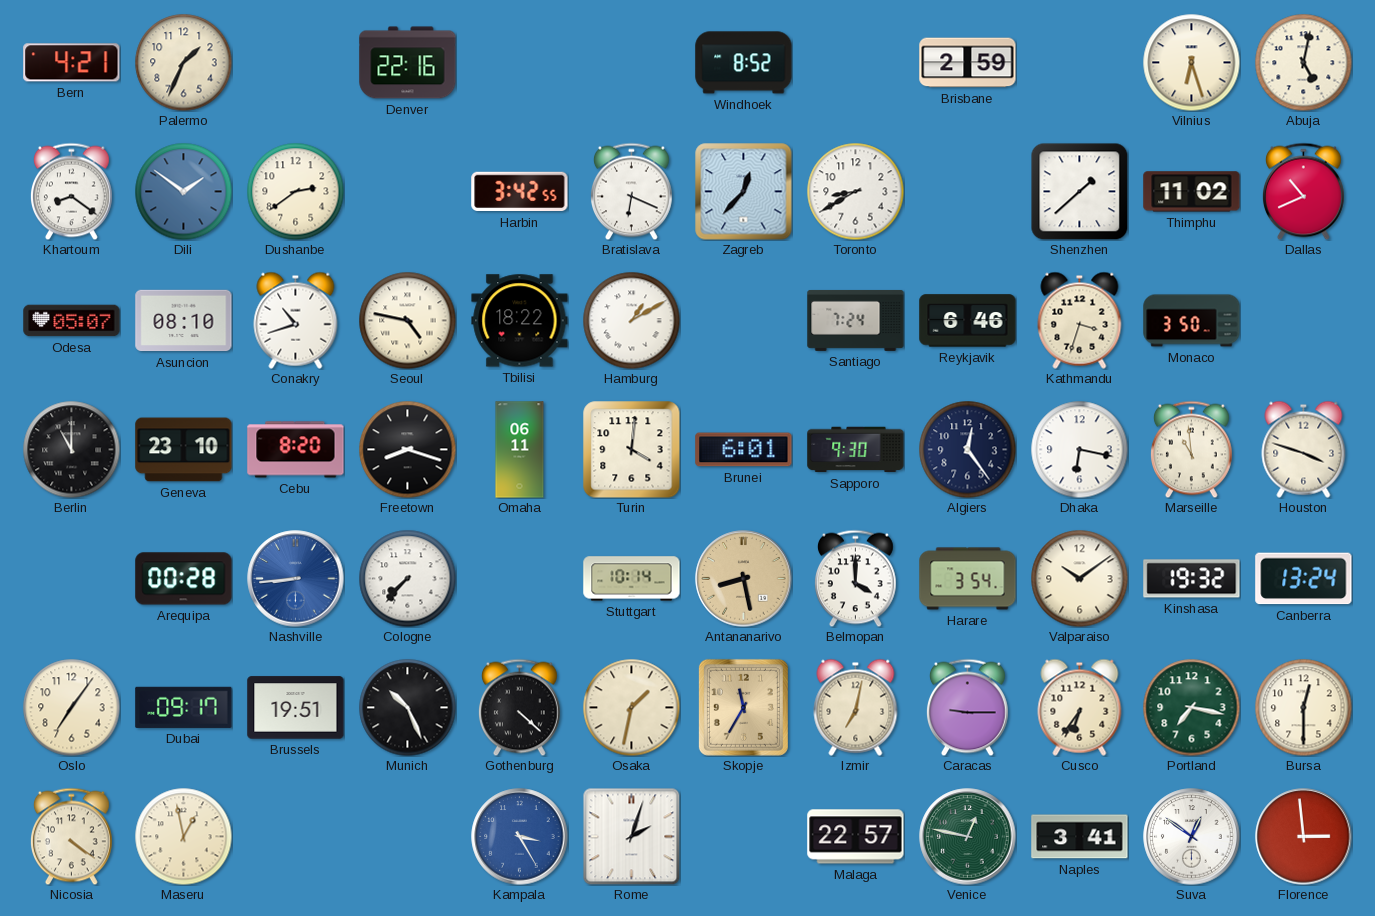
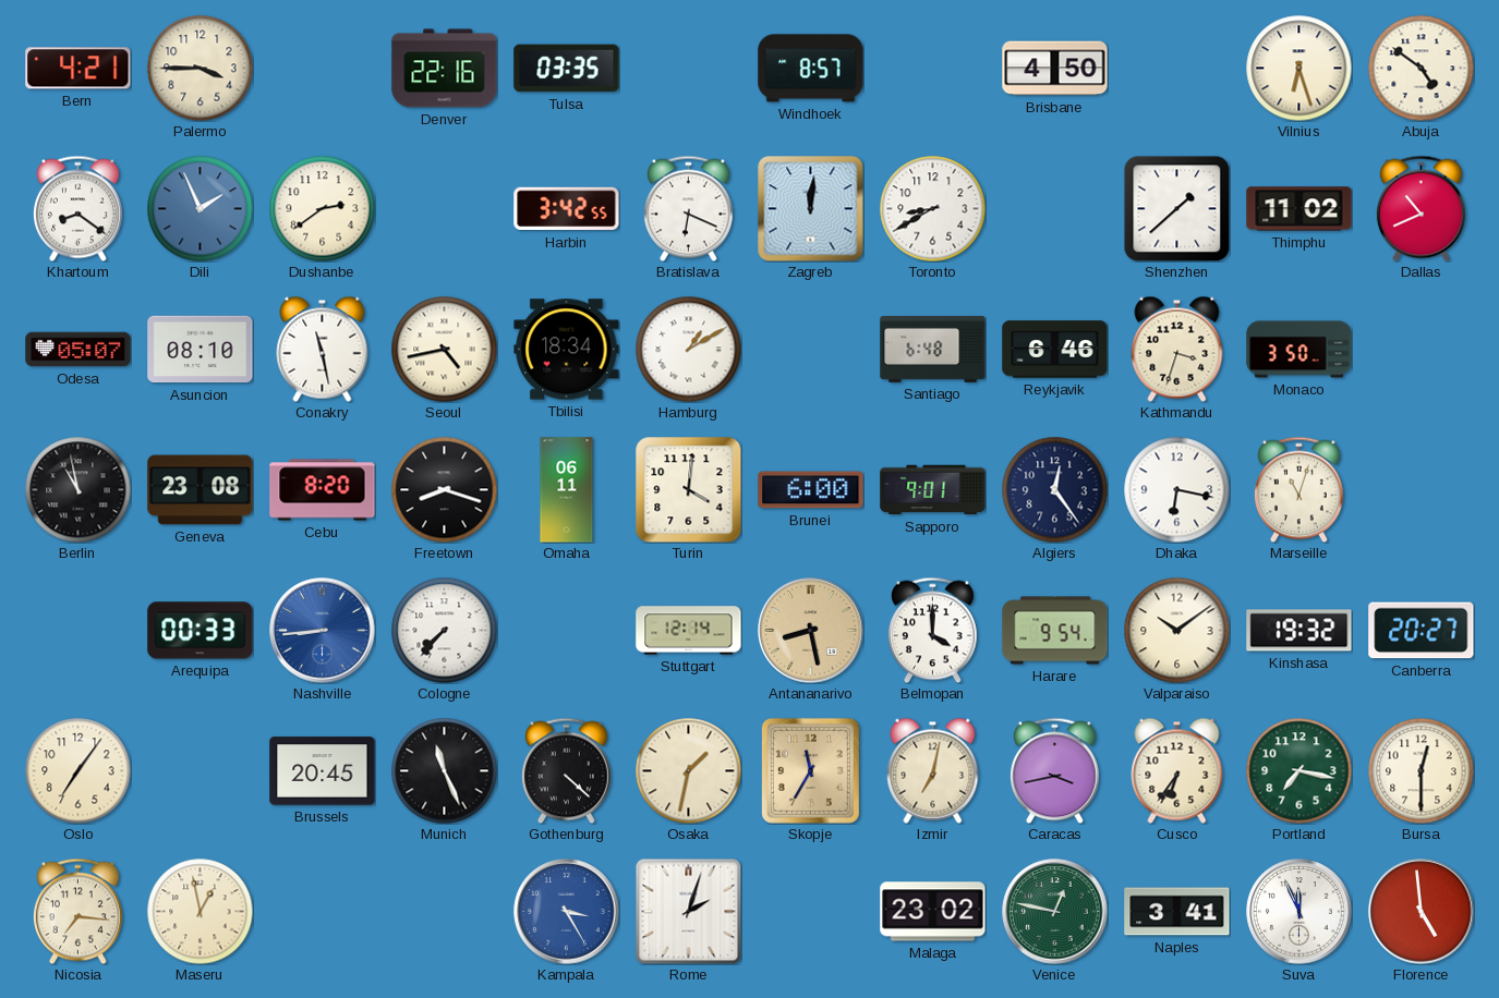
Palermo: 1:34 -> 3:45
Tulsa: none -> 03:35
Windhoek: 8:52 -> 8:57
Brisbane: 2:59 -> 4:50
Abuja: 5:02 -> 4:51
Dili: 1:51 -> 1:56
Zagreb: 12:37 -> 12:01
Conakry: 10:42 -> 11:28
Seoul: 4:47 -> 4:43
Tbilisi: 18:22 -> 18:34
Santiago: 7:24 -> 6:48
Berlin: 11:00 -> 10:58
Geneva: 23:10 -> 23:08
Brunei: 6:01 -> 6:00
Sapporo: 9:30 -> 9:01
Marseille: 10:59 -> 11:03
Houston: 3:48 -> none
Arequipa: 00:28 -> 00:33
Stuttgart: 10:14 -> 12:14
Harare: 3:54 -> 9:54
Canberra: 13:24 -> 20:27
Dubai: 09:17 -> none
Brussels: 19:51 -> 20:45
Munich: 10:26 -> 11:26
Caracas: 9:15 -> 3:43
Nicosia: 4:21 -> 7:16
Malaga: 22:57 -> 23:02
Suva: 12:51 -> 11:56
Florence: 2:59 -> 4:59
